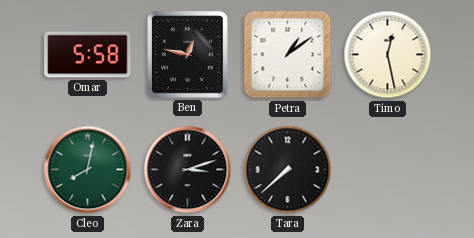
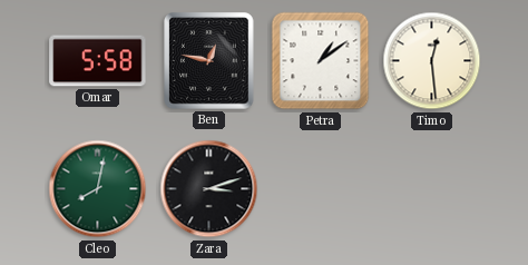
Timo: 12:28 -> 12:29
Tara: 7:38 -> none
